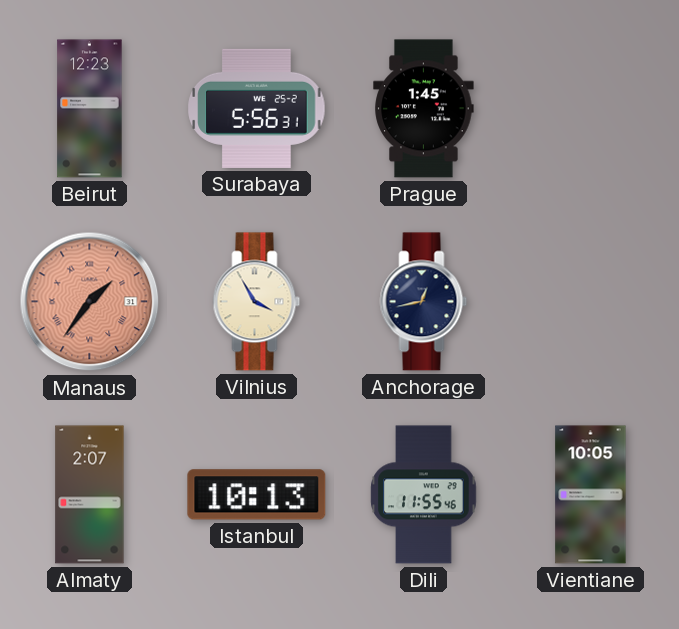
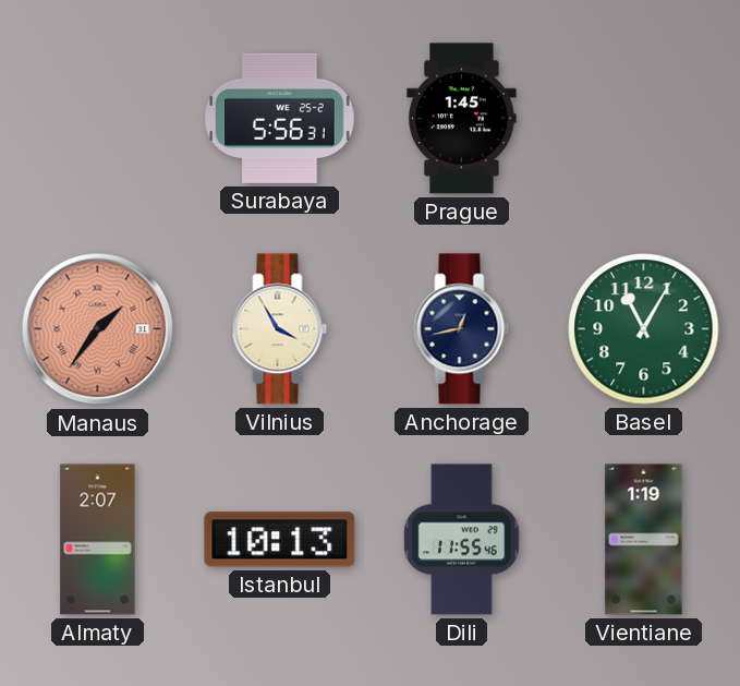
Beirut: 12:23 -> none
Basel: none -> 11:05
Vientiane: 10:05 -> 1:19
